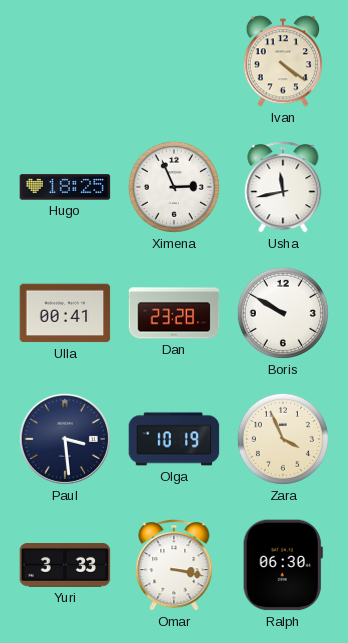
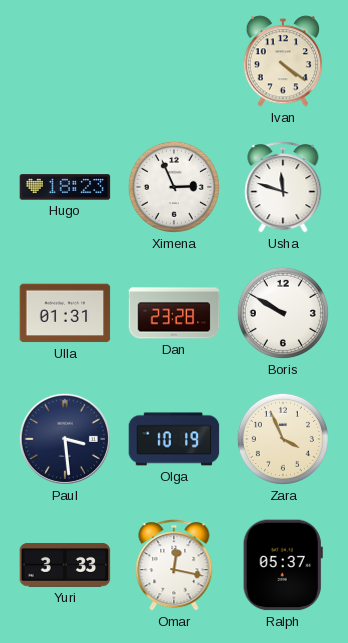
Hugo: 18:25 -> 18:23
Usha: 11:43 -> 11:48
Ulla: 00:41 -> 01:31
Omar: 3:17 -> 12:17
Ralph: 06:30 -> 05:37
